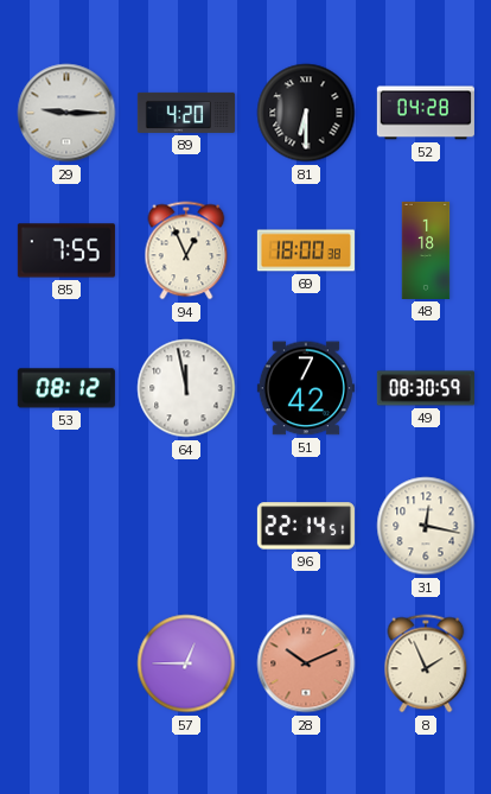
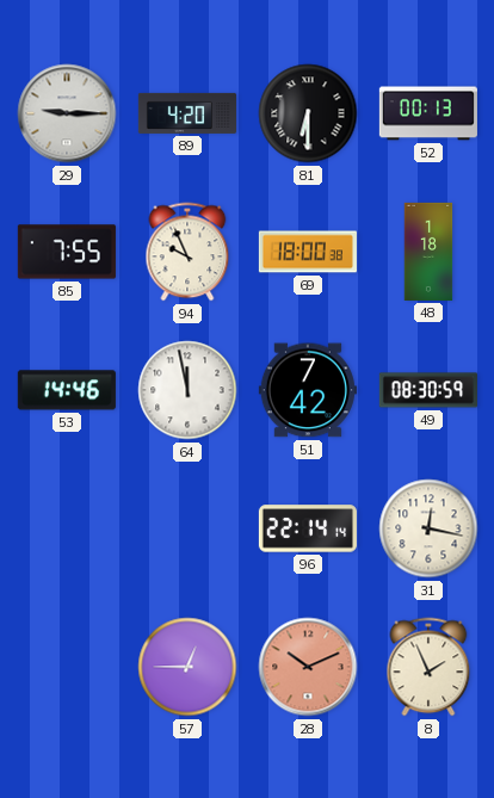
52: 04:28 -> 00:13
94: 12:56 -> 9:56
53: 08:12 -> 14:46
96: 22:14:51 -> 22:14:14
